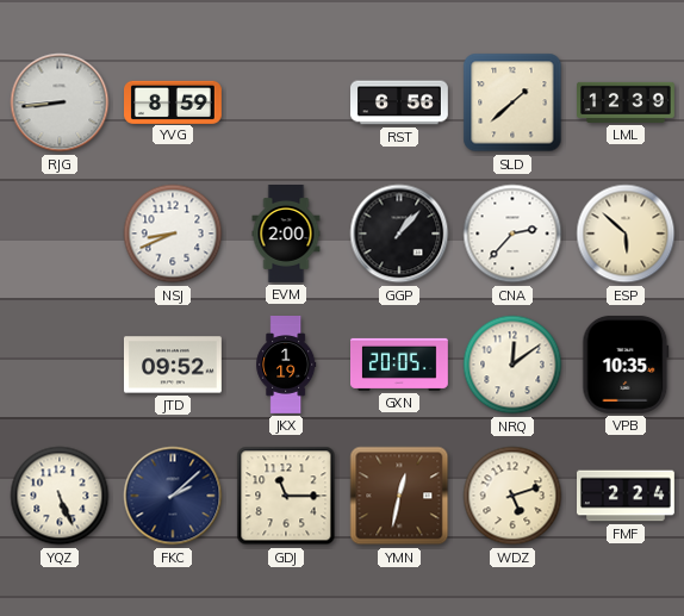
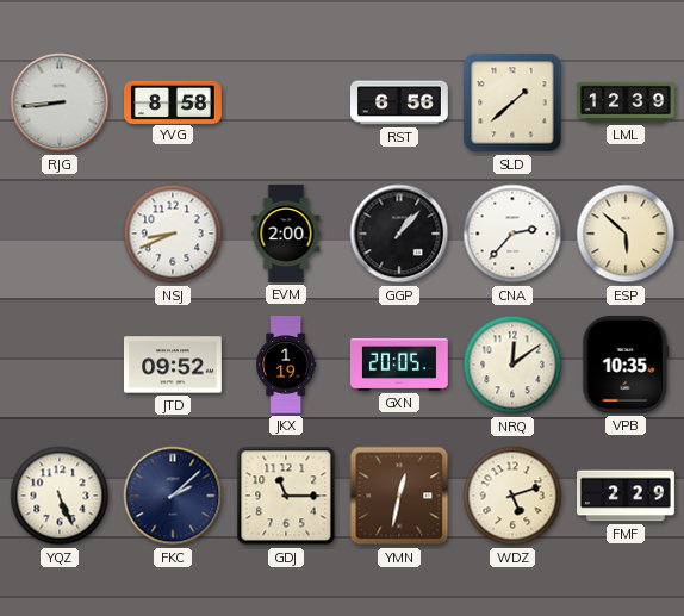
YVG: 8:59 -> 8:58
FMF: 2:24 -> 2:29
